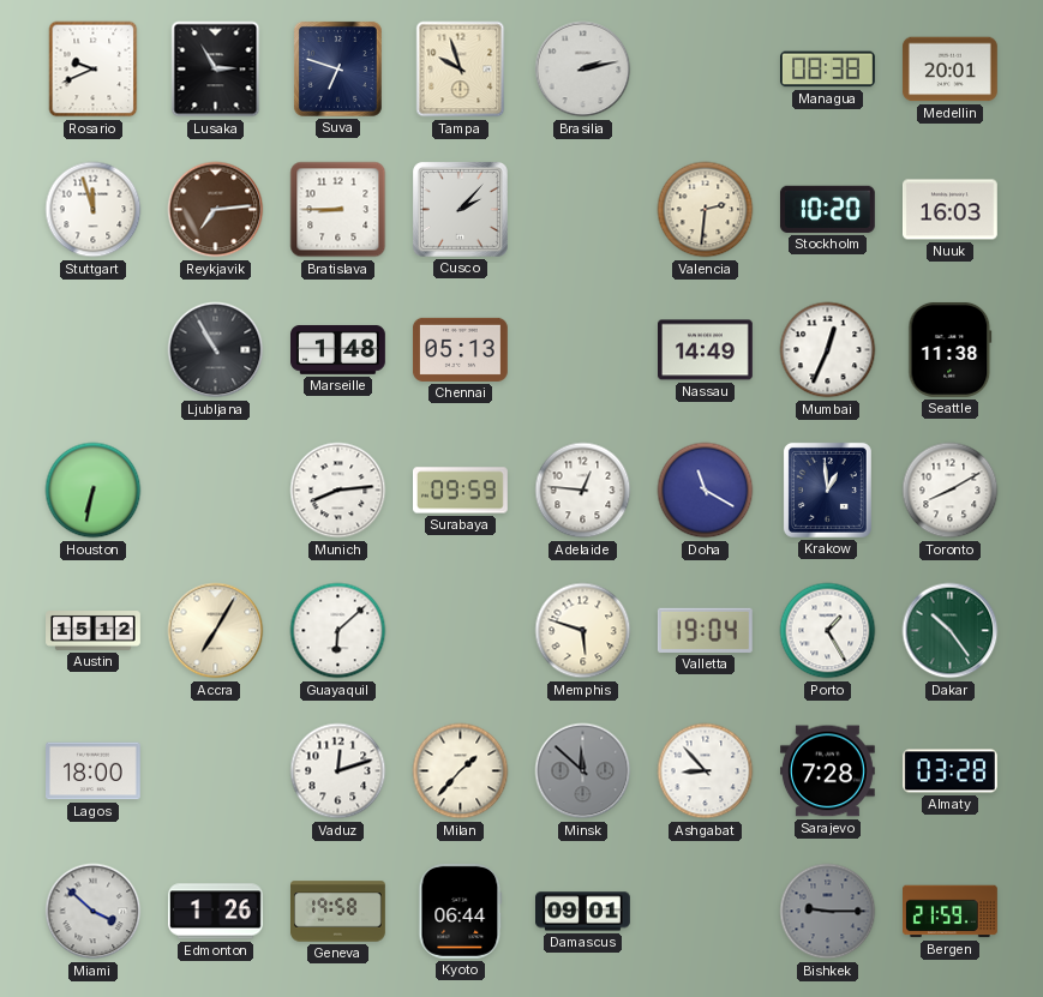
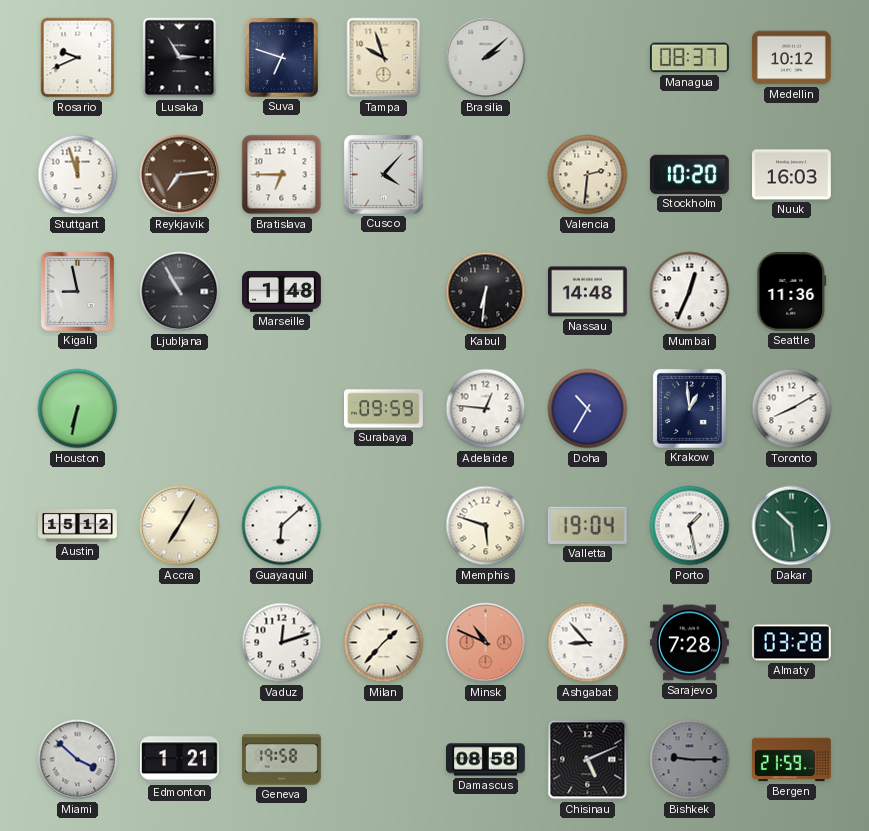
Brasilia: 2:13 -> 2:08
Managua: 08:38 -> 08:37
Medellin: 20:01 -> 10:12
Bratislava: 8:45 -> 6:45
Cusco: 2:07 -> 4:07
Kigali: none -> 8:58
Chennai: 05:13 -> none
Kabul: none -> 6:31
Nassau: 14:49 -> 14:48
Seattle: 11:38 -> 11:36
Munich: 8:14 -> none
Doha: 11:20 -> 10:35
Porto: 1:25 -> 1:28
Dakar: 10:24 -> 10:29
Lagos: 18:00 -> none
Minsk: 11:52 -> 10:49
Minsk dial: grey -> salmon
Edmonton: 1:26 -> 1:21
Kyoto: 06:44 -> none
Damascus: 09:01 -> 08:58
Chisinau: none -> 5:11
